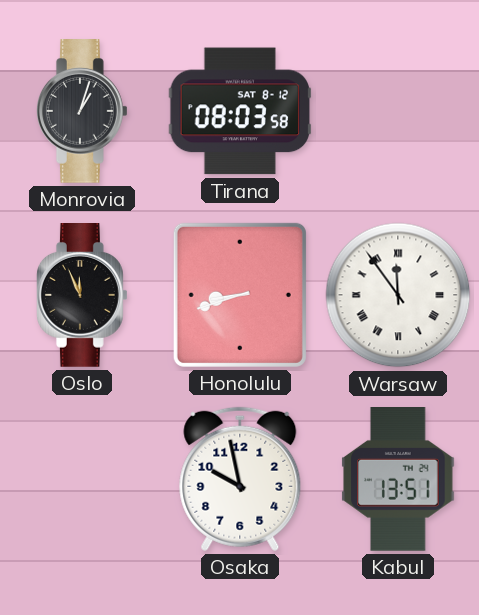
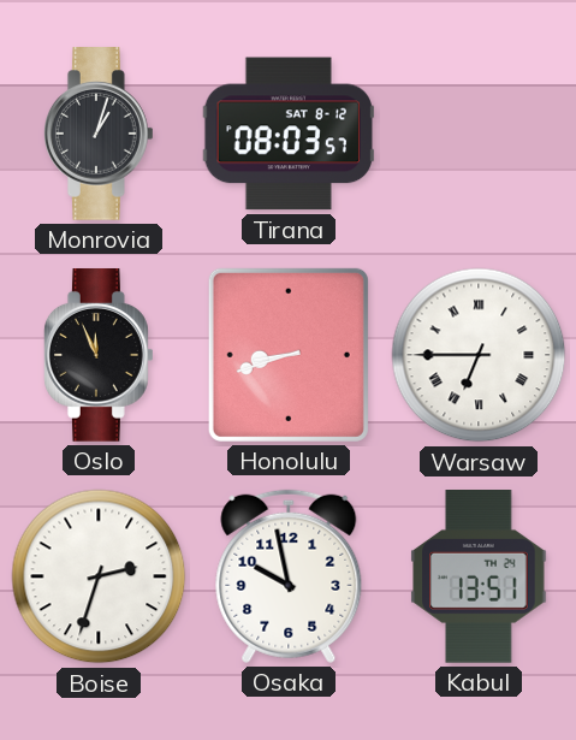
Tirana: 08:03:58 -> 08:03:57
Warsaw: 11:54 -> 6:45
Boise: none -> 2:33
